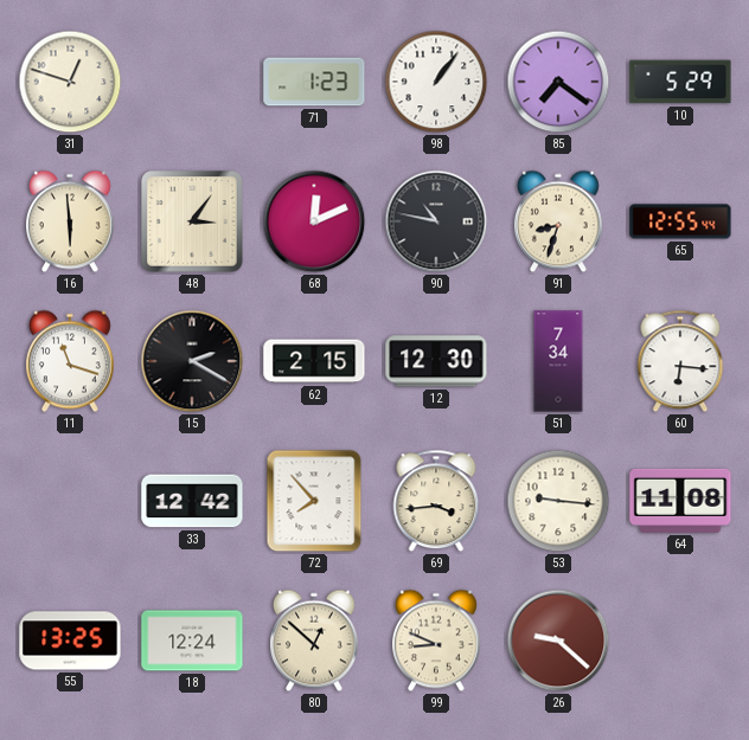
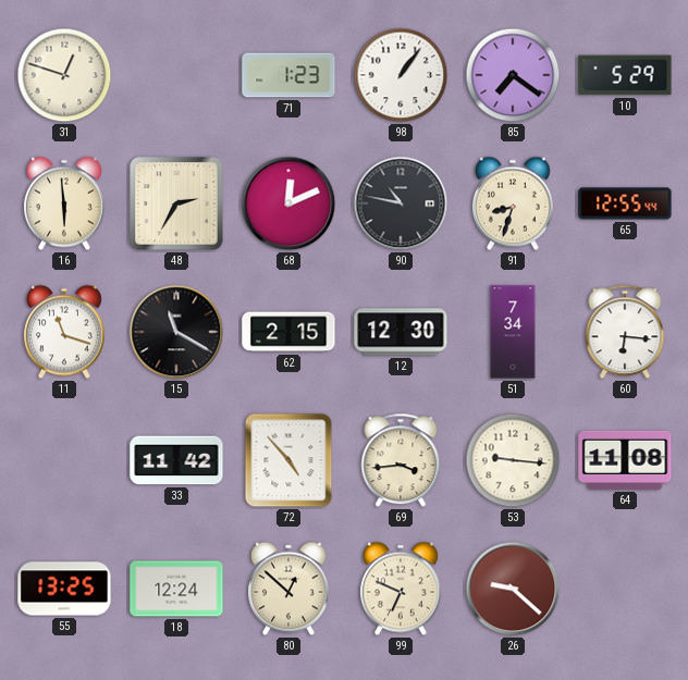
48: 3:06 -> 2:35
15: 2:20 -> 11:20
33: 12:42 -> 11:42
72: 7:53 -> 4:53
99: 8:49 -> 6:49
